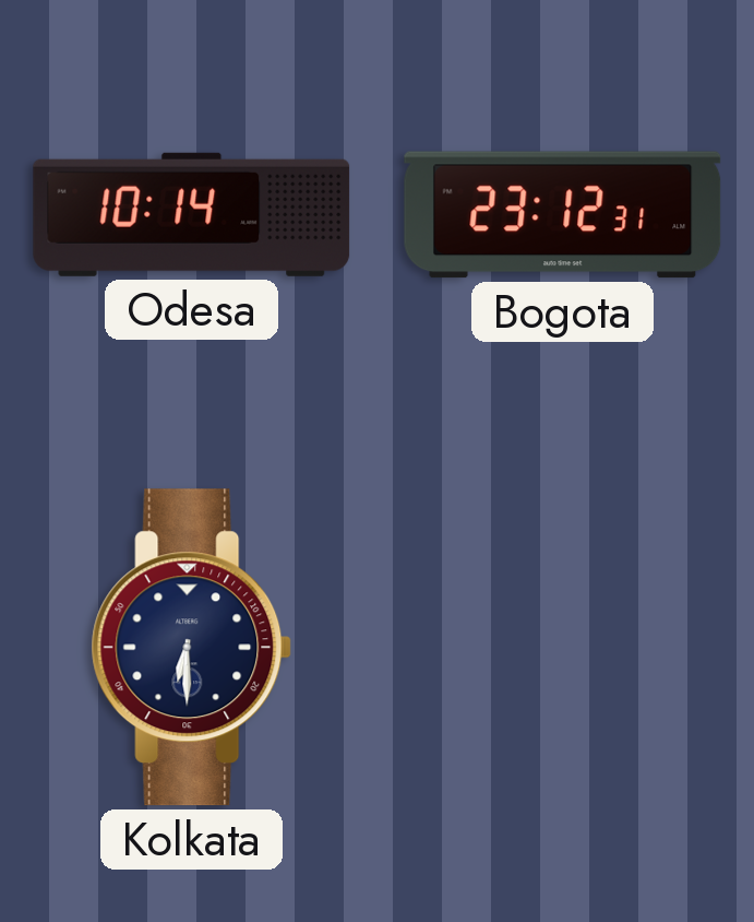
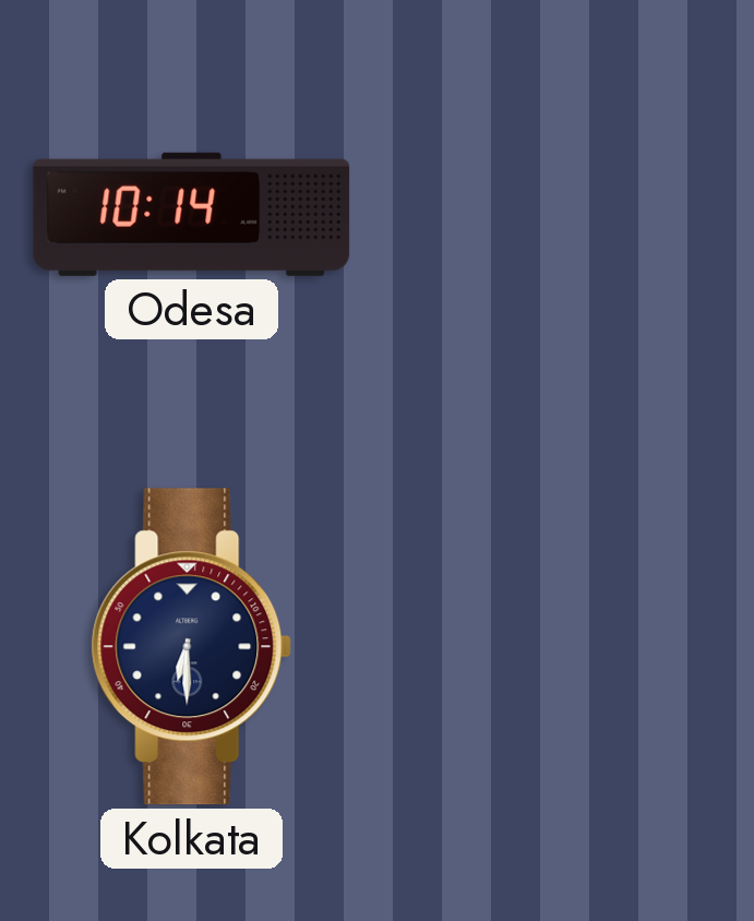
Bogota: 23:12 -> none
